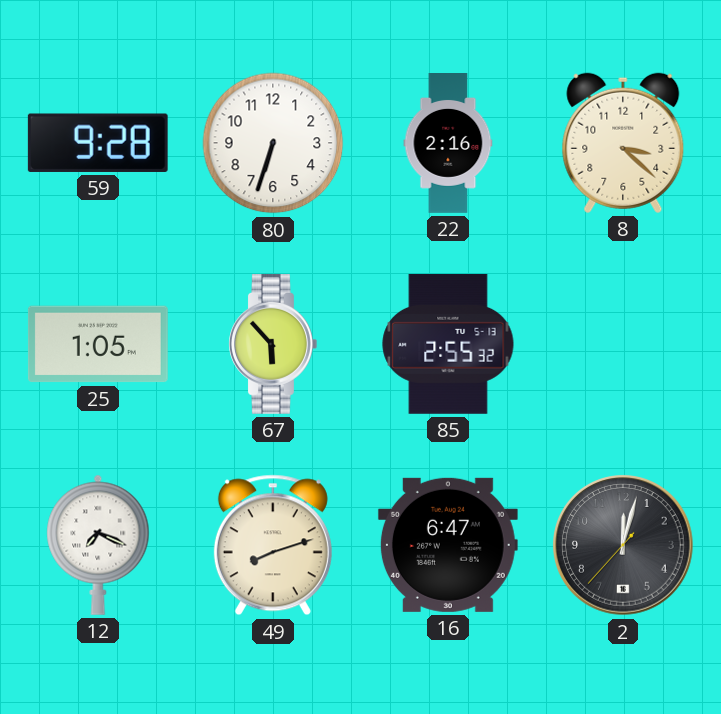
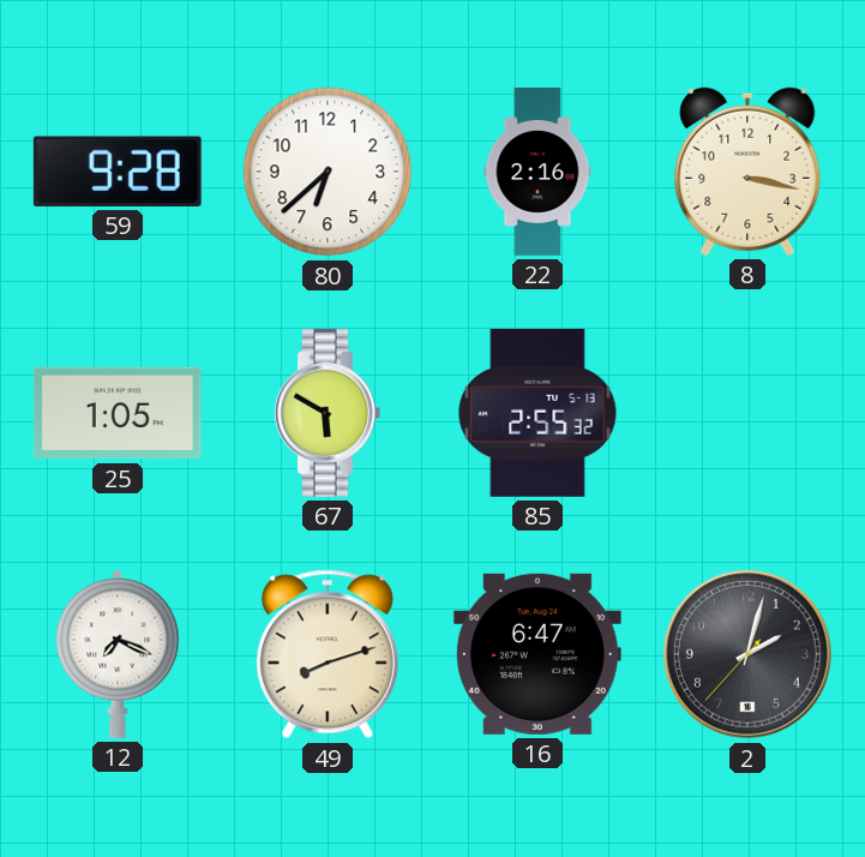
80: 6:33 -> 6:38
8: 3:22 -> 3:17
67: 5:53 -> 5:50
2: 12:02 -> 2:02
